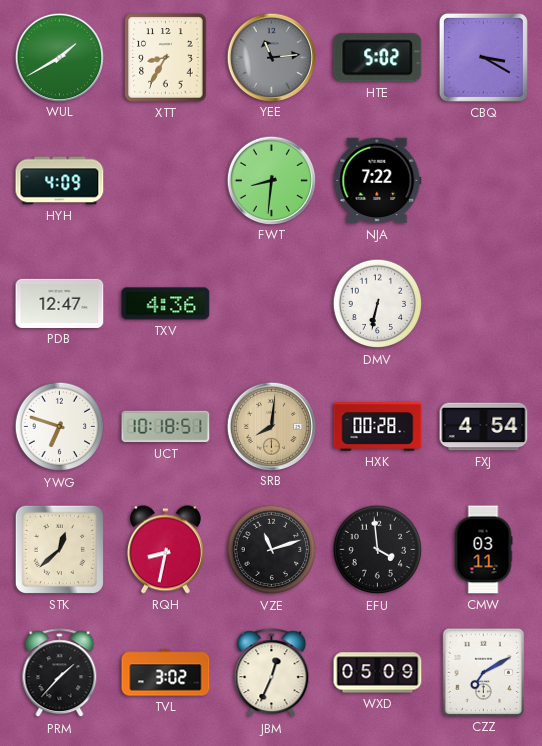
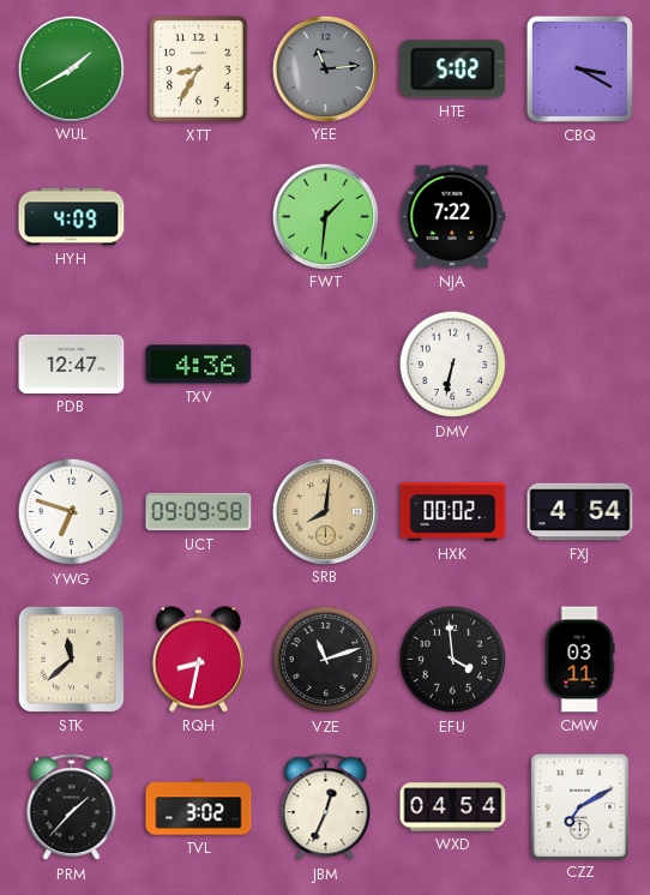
FWT: 8:31 -> 1:31
UCT: 10:18 -> 09:09
HXK: 00:28 -> 00:02
STK: 12:38 -> 11:38
WXD: 05:09 -> 04:54
